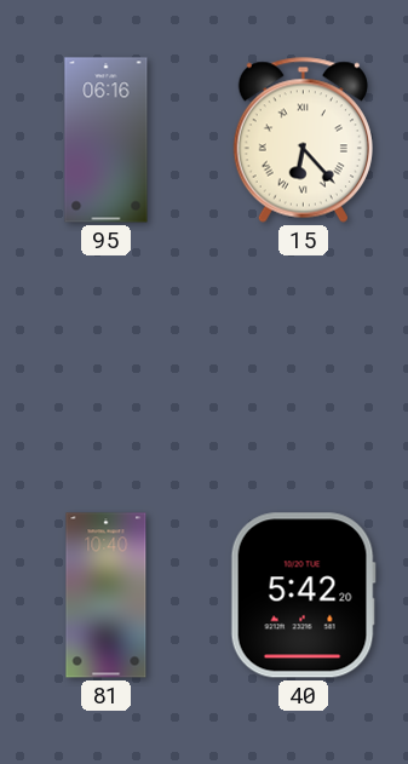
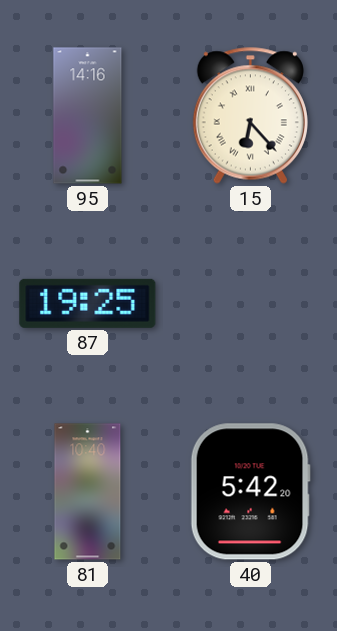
95: 06:16 -> 14:16
87: none -> 19:25
